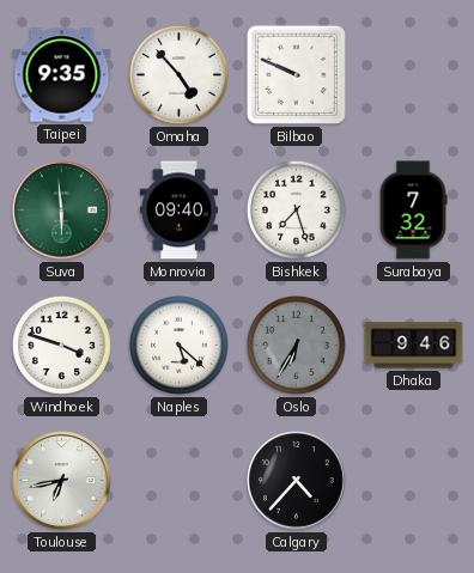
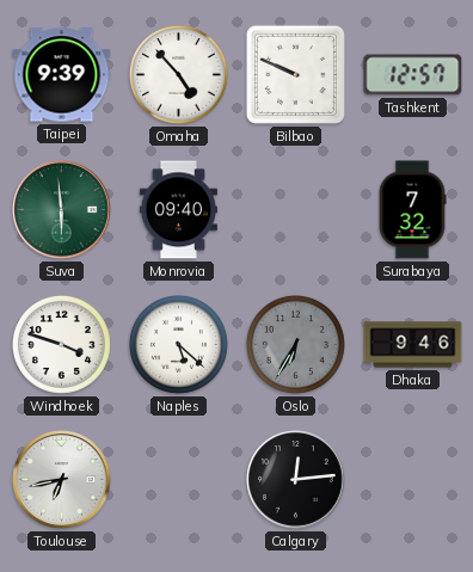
Taipei: 9:35 -> 9:39
Tashkent: none -> 12:57
Bishkek: 7:27 -> none
Calgary: 4:37 -> 12:14
